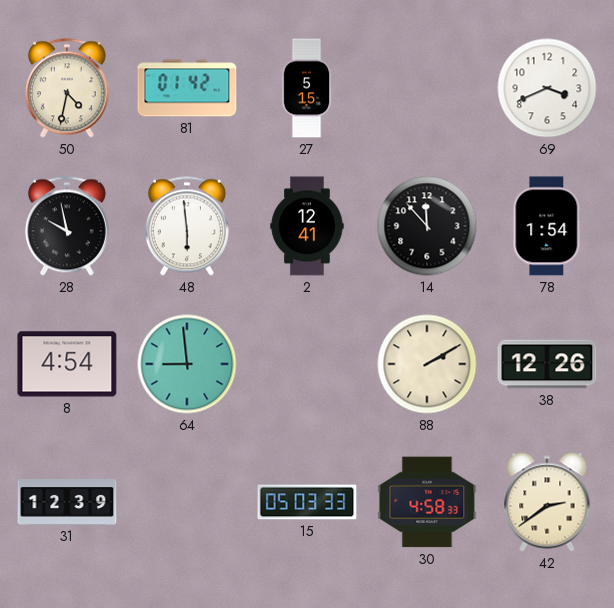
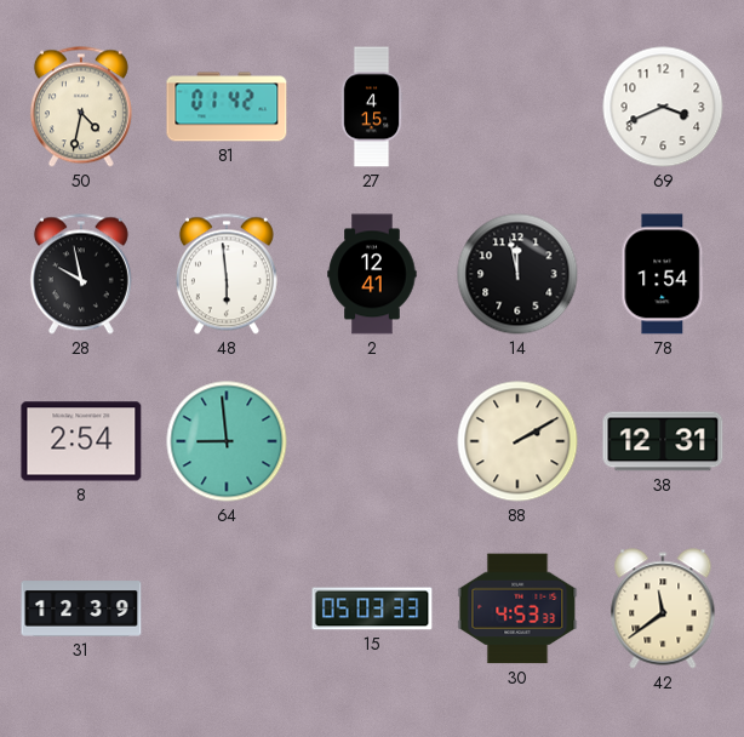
27: 5:15 -> 4:15
14: 11:53 -> 11:58
8: 4:54 -> 2:54
38: 12:26 -> 12:31
30: 4:58 -> 4:53
42: 2:39 -> 11:39
